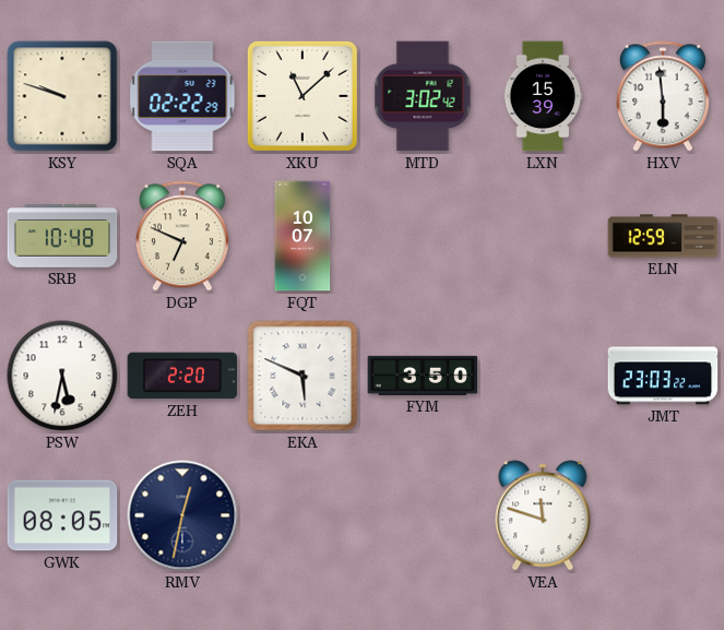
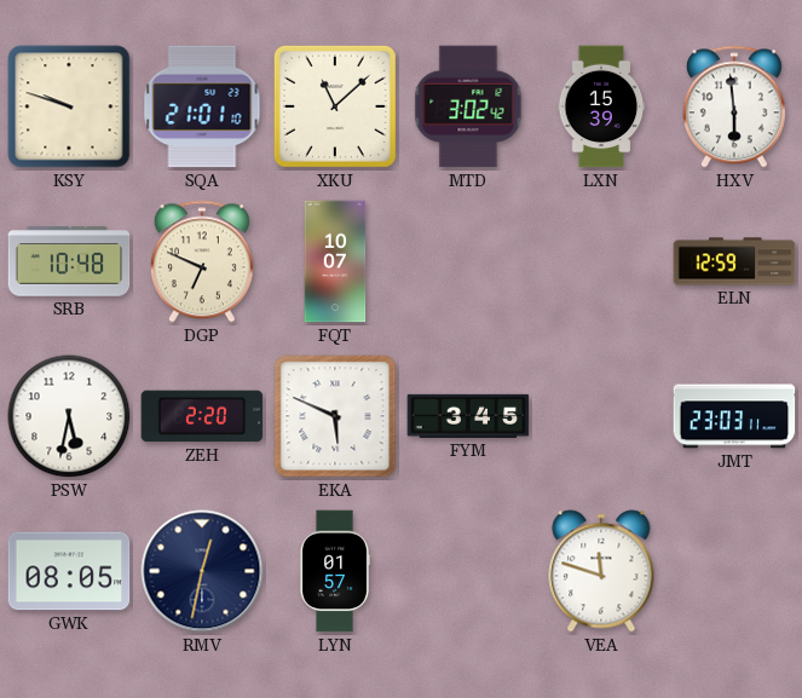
SQA: 02:22 -> 21:01
FYM: 3:50 -> 3:45
JMT: 23:03:22 -> 23:03:11
LYN: none -> 01:57
